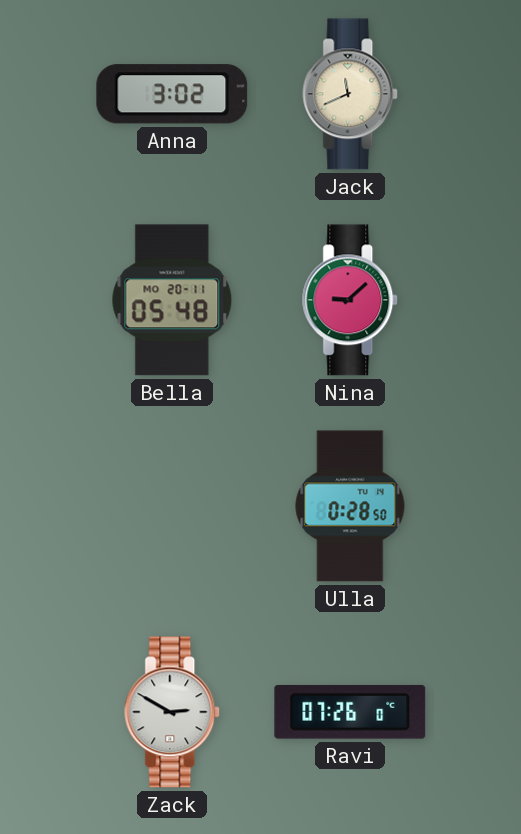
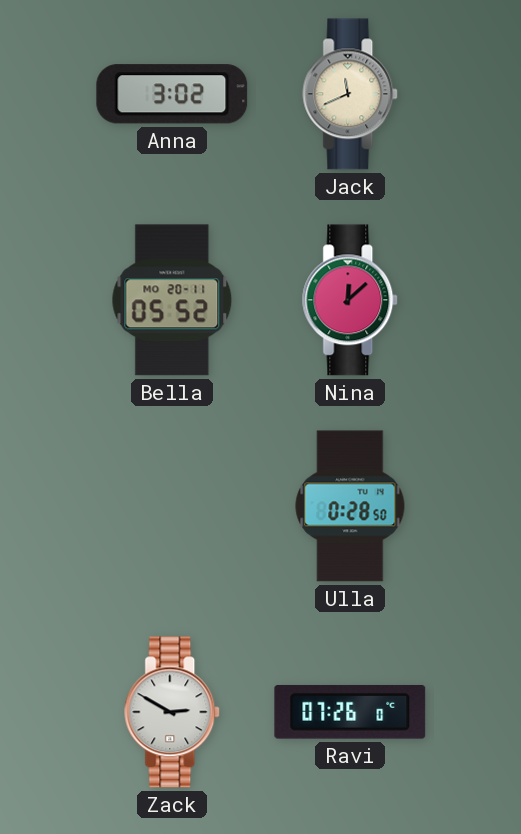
Bella: 05:48 -> 05:52
Nina: 9:08 -> 12:08
